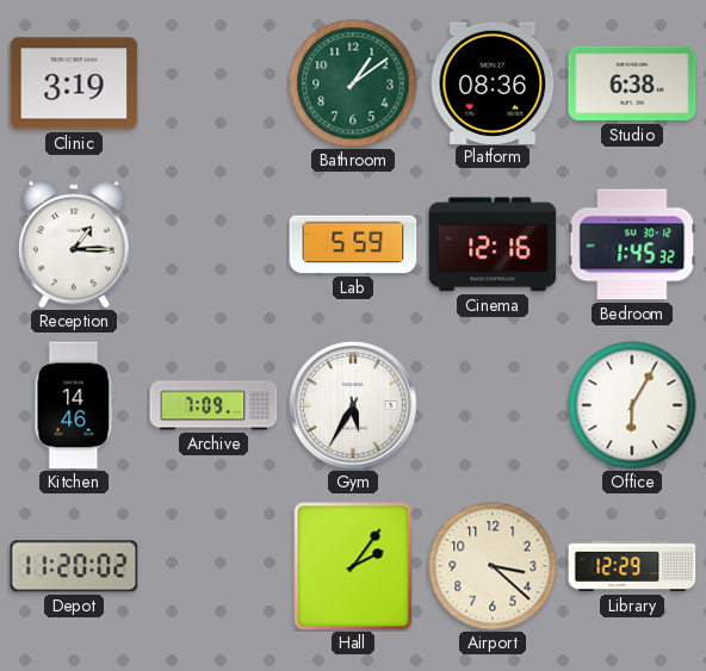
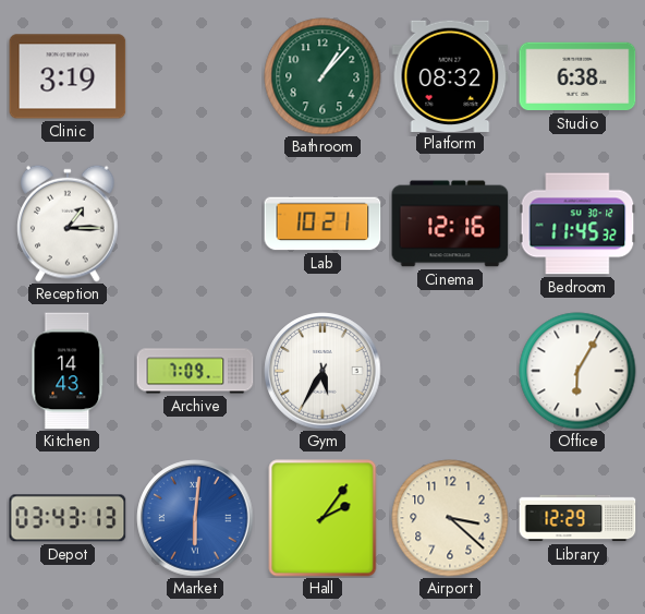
Bathroom: 1:09 -> 1:07
Platform: 08:36 -> 08:32
Lab: 5:59 -> 10:21
Bedroom: 1:45 -> 11:45
Kitchen: 14:46 -> 14:43
Depot: 11:20 -> 03:43
Market: none -> 6:01
